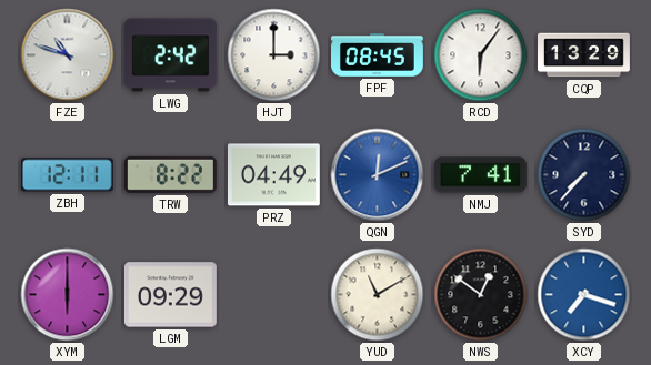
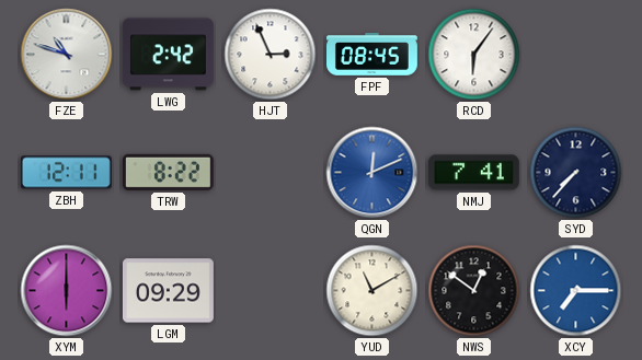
HJT: 3:00 -> 2:56
CQP: 13:29 -> none
PRZ: 04:49 -> none
XCY: 7:18 -> 7:15
